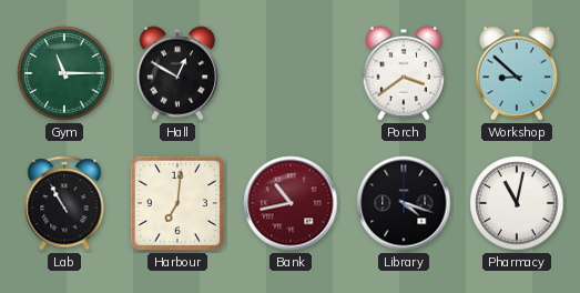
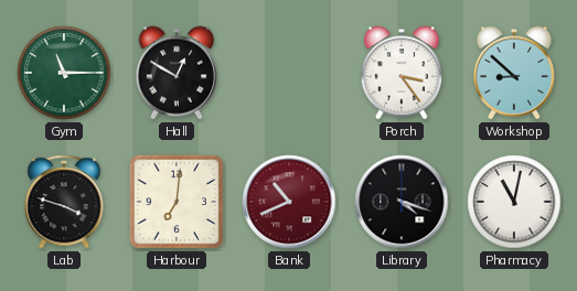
Porch: 3:39 -> 3:24
Lab: 10:55 -> 3:48
Bank: 10:43 -> 10:41
